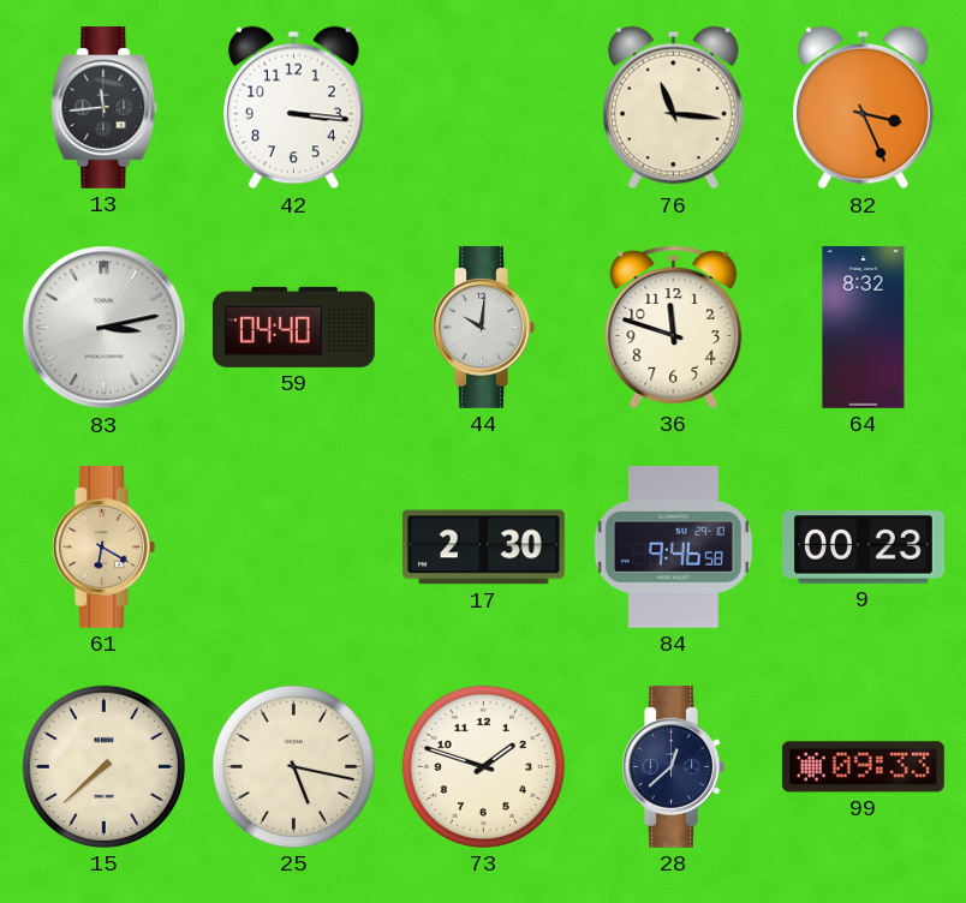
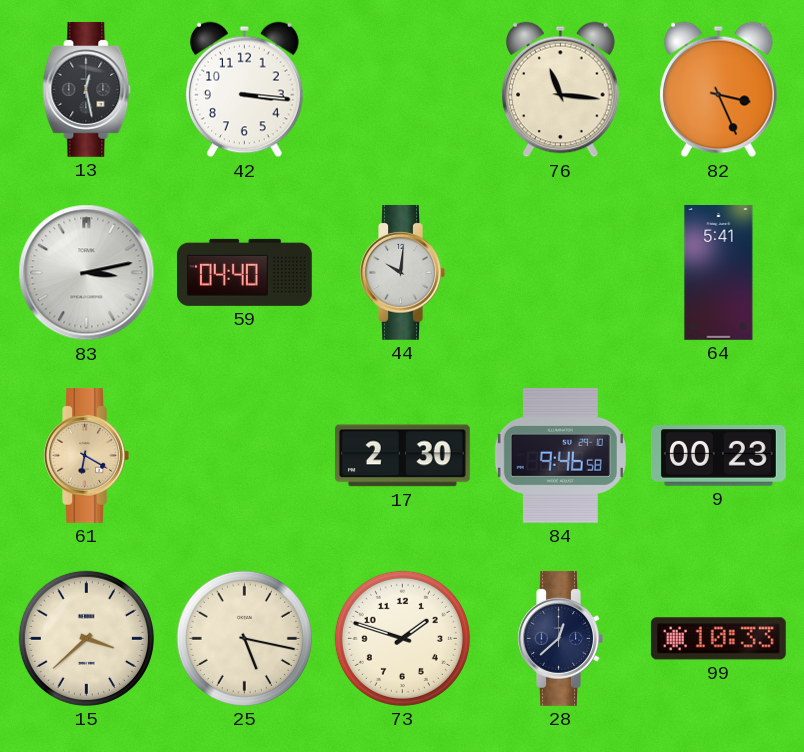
13: 11:44 -> 12:28
36: 11:48 -> none
64: 8:32 -> 5:41
15: 7:38 -> 3:38
99: 09:33 -> 10:33
